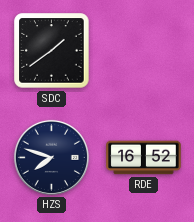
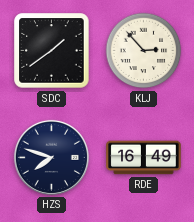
KLJ: none -> 2:53
RDE: 16:52 -> 16:49
